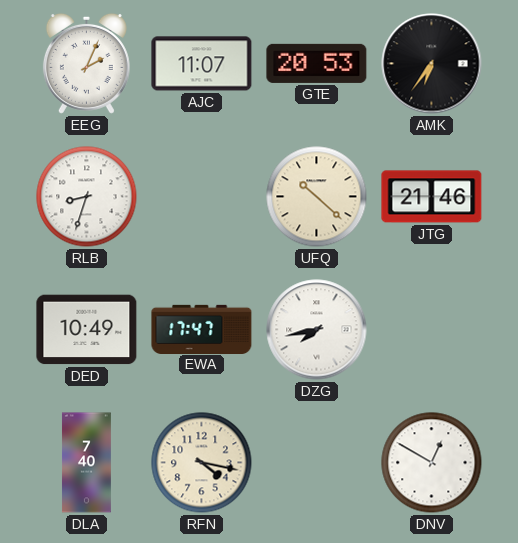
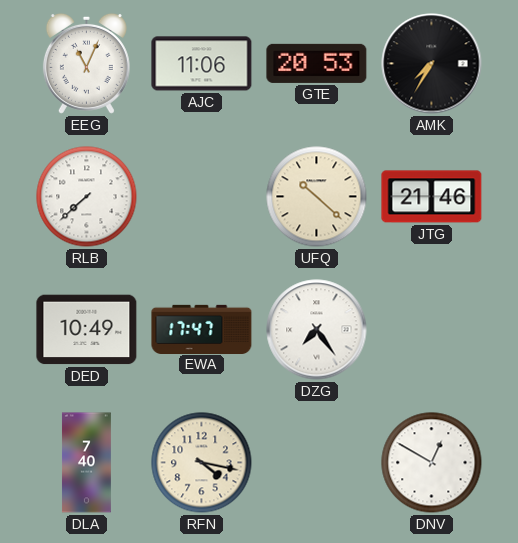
EEG: 2:04 -> 11:04
AJC: 11:07 -> 11:06
AMK: 6:36 -> 7:35
RLB: 8:33 -> 7:38
DZG: 7:43 -> 7:24
